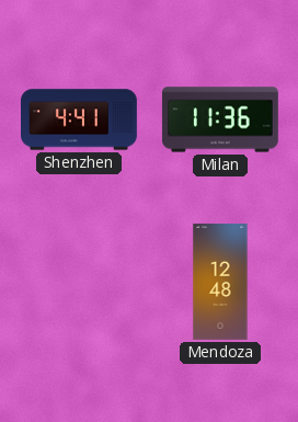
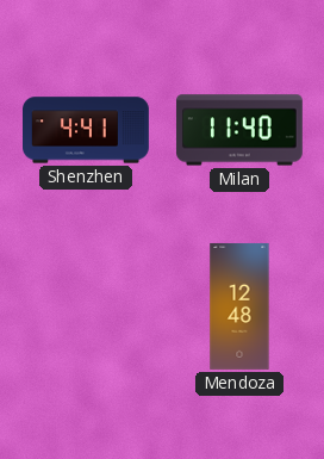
Milan: 11:36 -> 11:40
